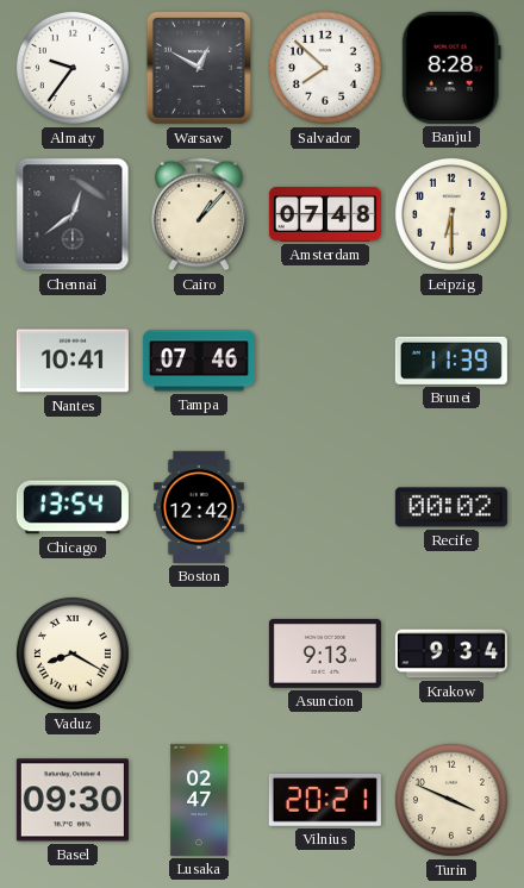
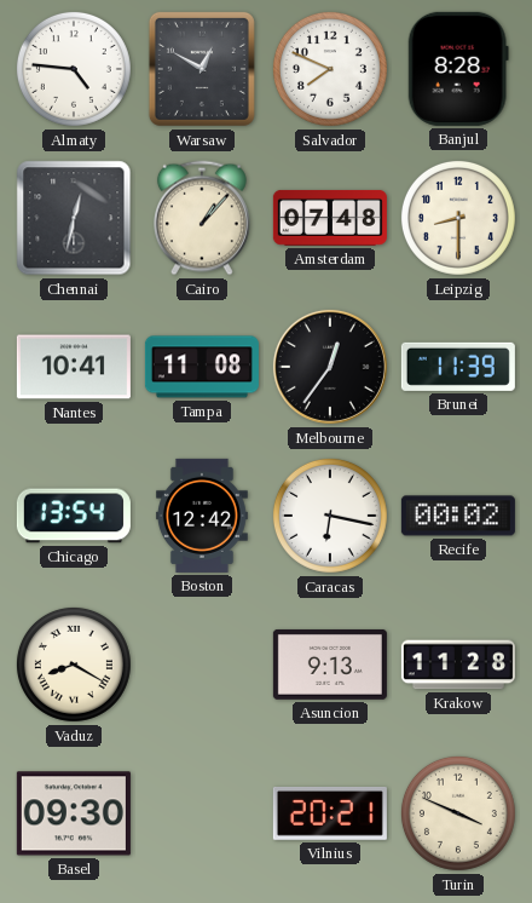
Almaty: 9:36 -> 4:46
Salvador: 7:52 -> 7:49
Chennai: 12:39 -> 12:32
Leipzig: 6:30 -> 8:30
Tampa: 07:46 -> 11:08
Melbourne: none -> 12:36
Caracas: none -> 6:17
Krakow: 9:34 -> 11:28
Lusaka: 02:47 -> none
